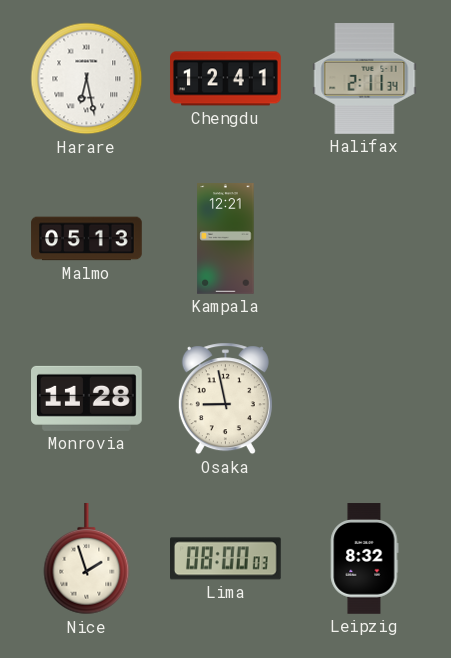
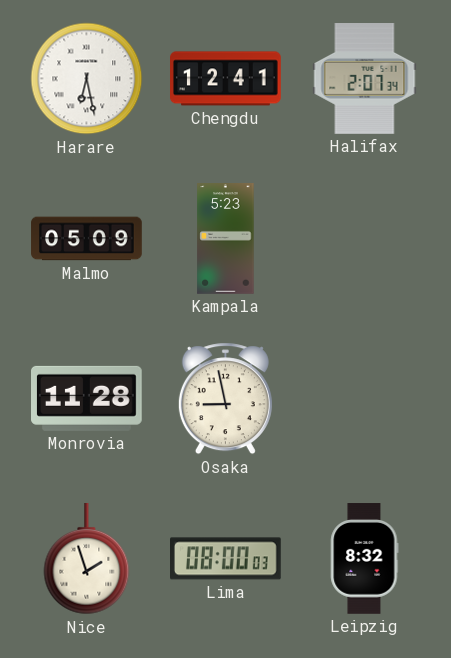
Halifax: 2:11 -> 2:07
Malmo: 05:13 -> 05:09
Kampala: 12:21 -> 5:23
